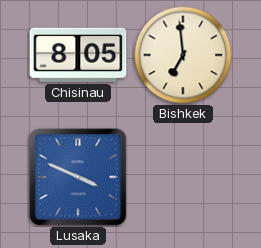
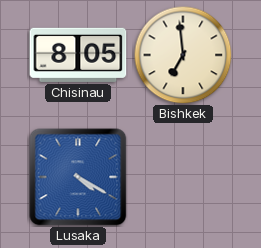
Lusaka: 3:49 -> 4:20
